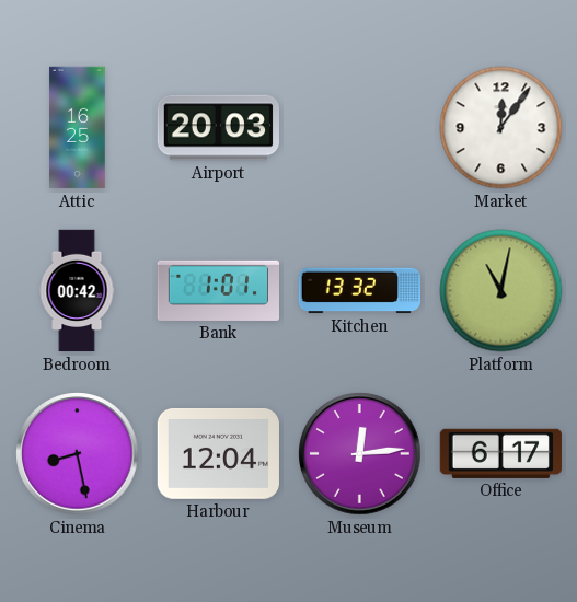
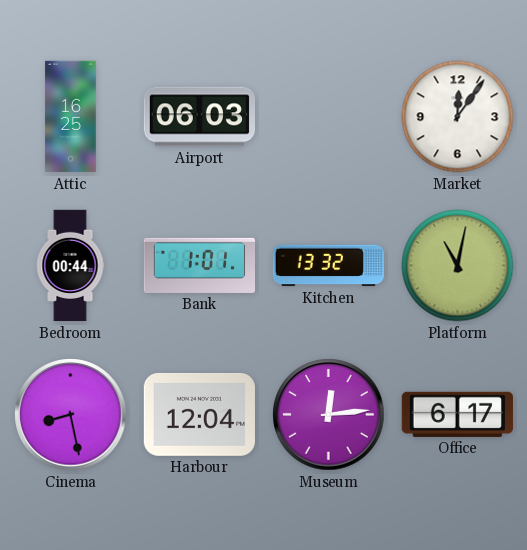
Airport: 20:03 -> 06:03
Bedroom: 00:42 -> 00:44
